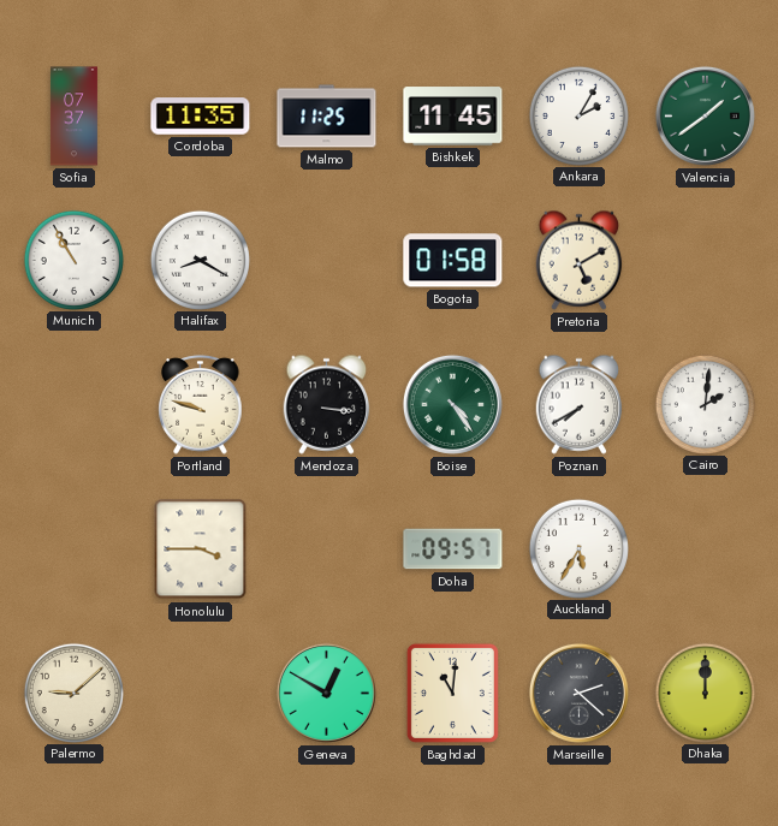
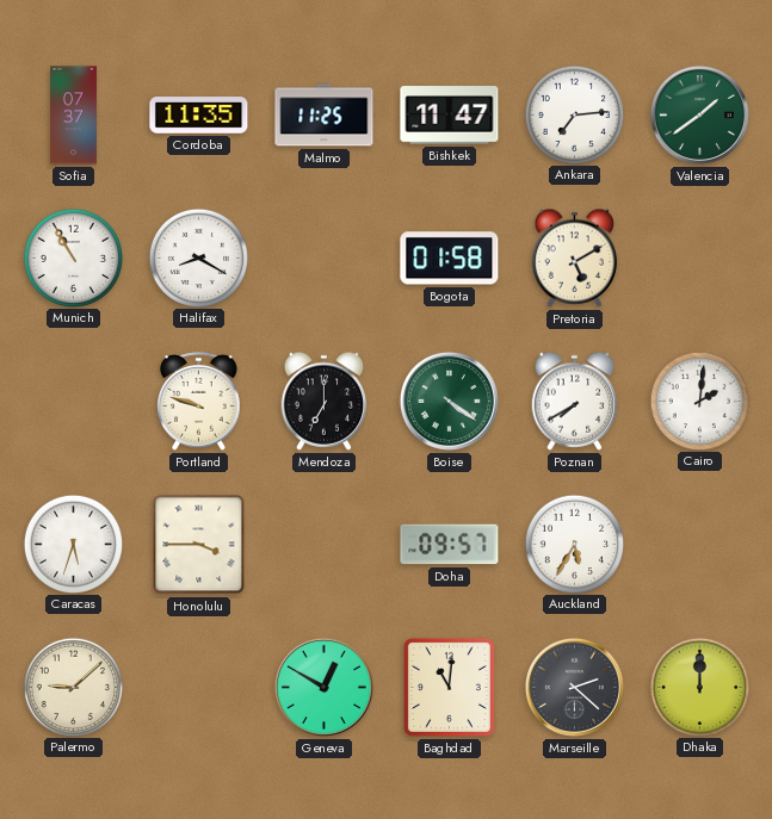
Bishkek: 11:45 -> 11:47
Ankara: 2:05 -> 7:14
Mendoza: 3:16 -> 7:00
Boise: 4:24 -> 4:21
Caracas: none -> 5:33
